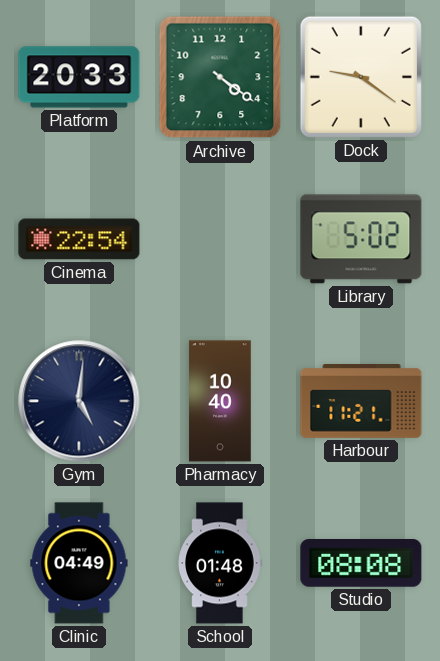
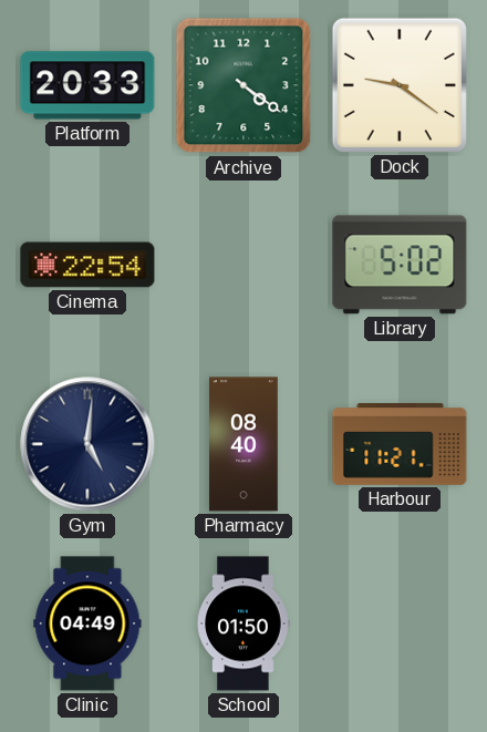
Pharmacy: 10:40 -> 08:40
School: 01:48 -> 01:50
Studio: 08:08 -> none
